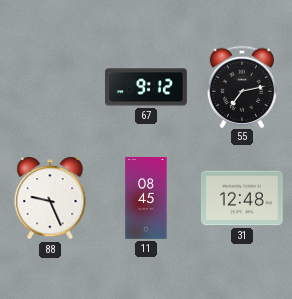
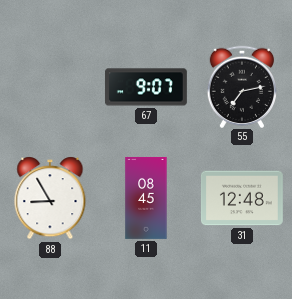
67: 9:12 -> 9:07
88: 9:26 -> 8:55
